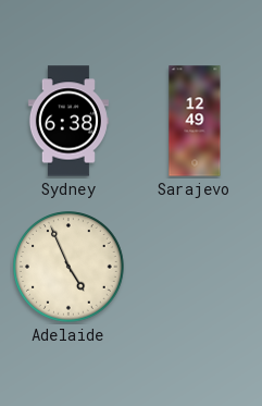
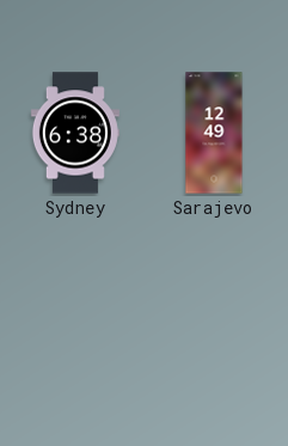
Adelaide: 4:56 -> none
